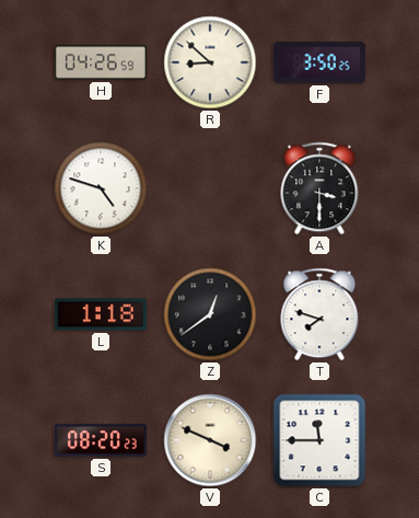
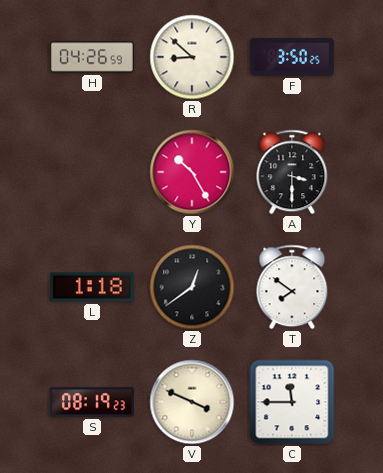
K: 4:48 -> none
Y: none -> 10:25
T: 7:48 -> 7:51
S: 08:20 -> 08:19
